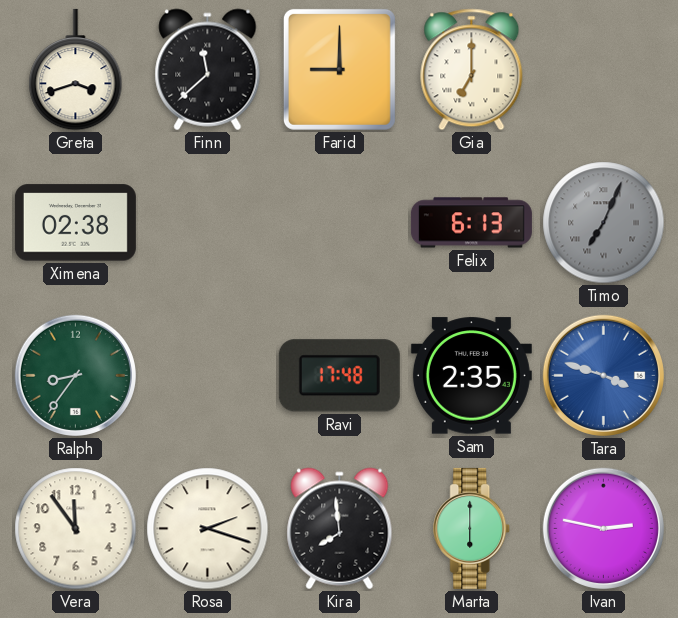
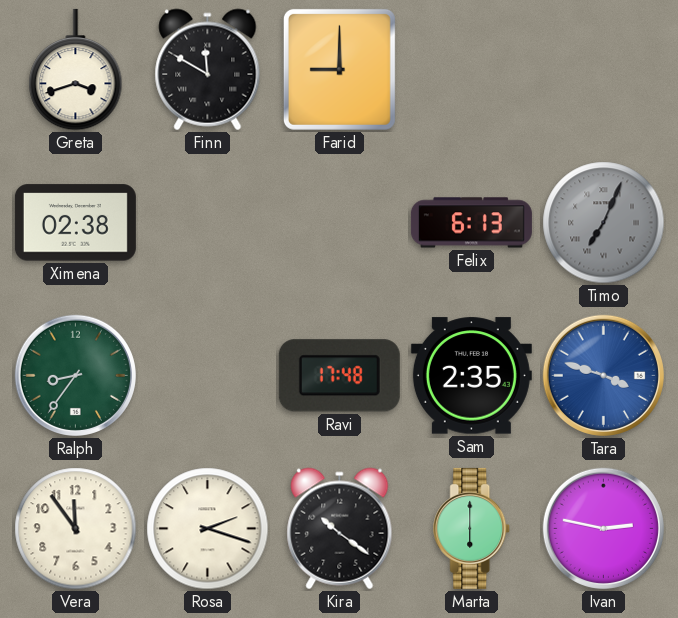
Finn: 11:38 -> 11:50
Gia: 7:00 -> none
Kira: 7:59 -> 10:21
